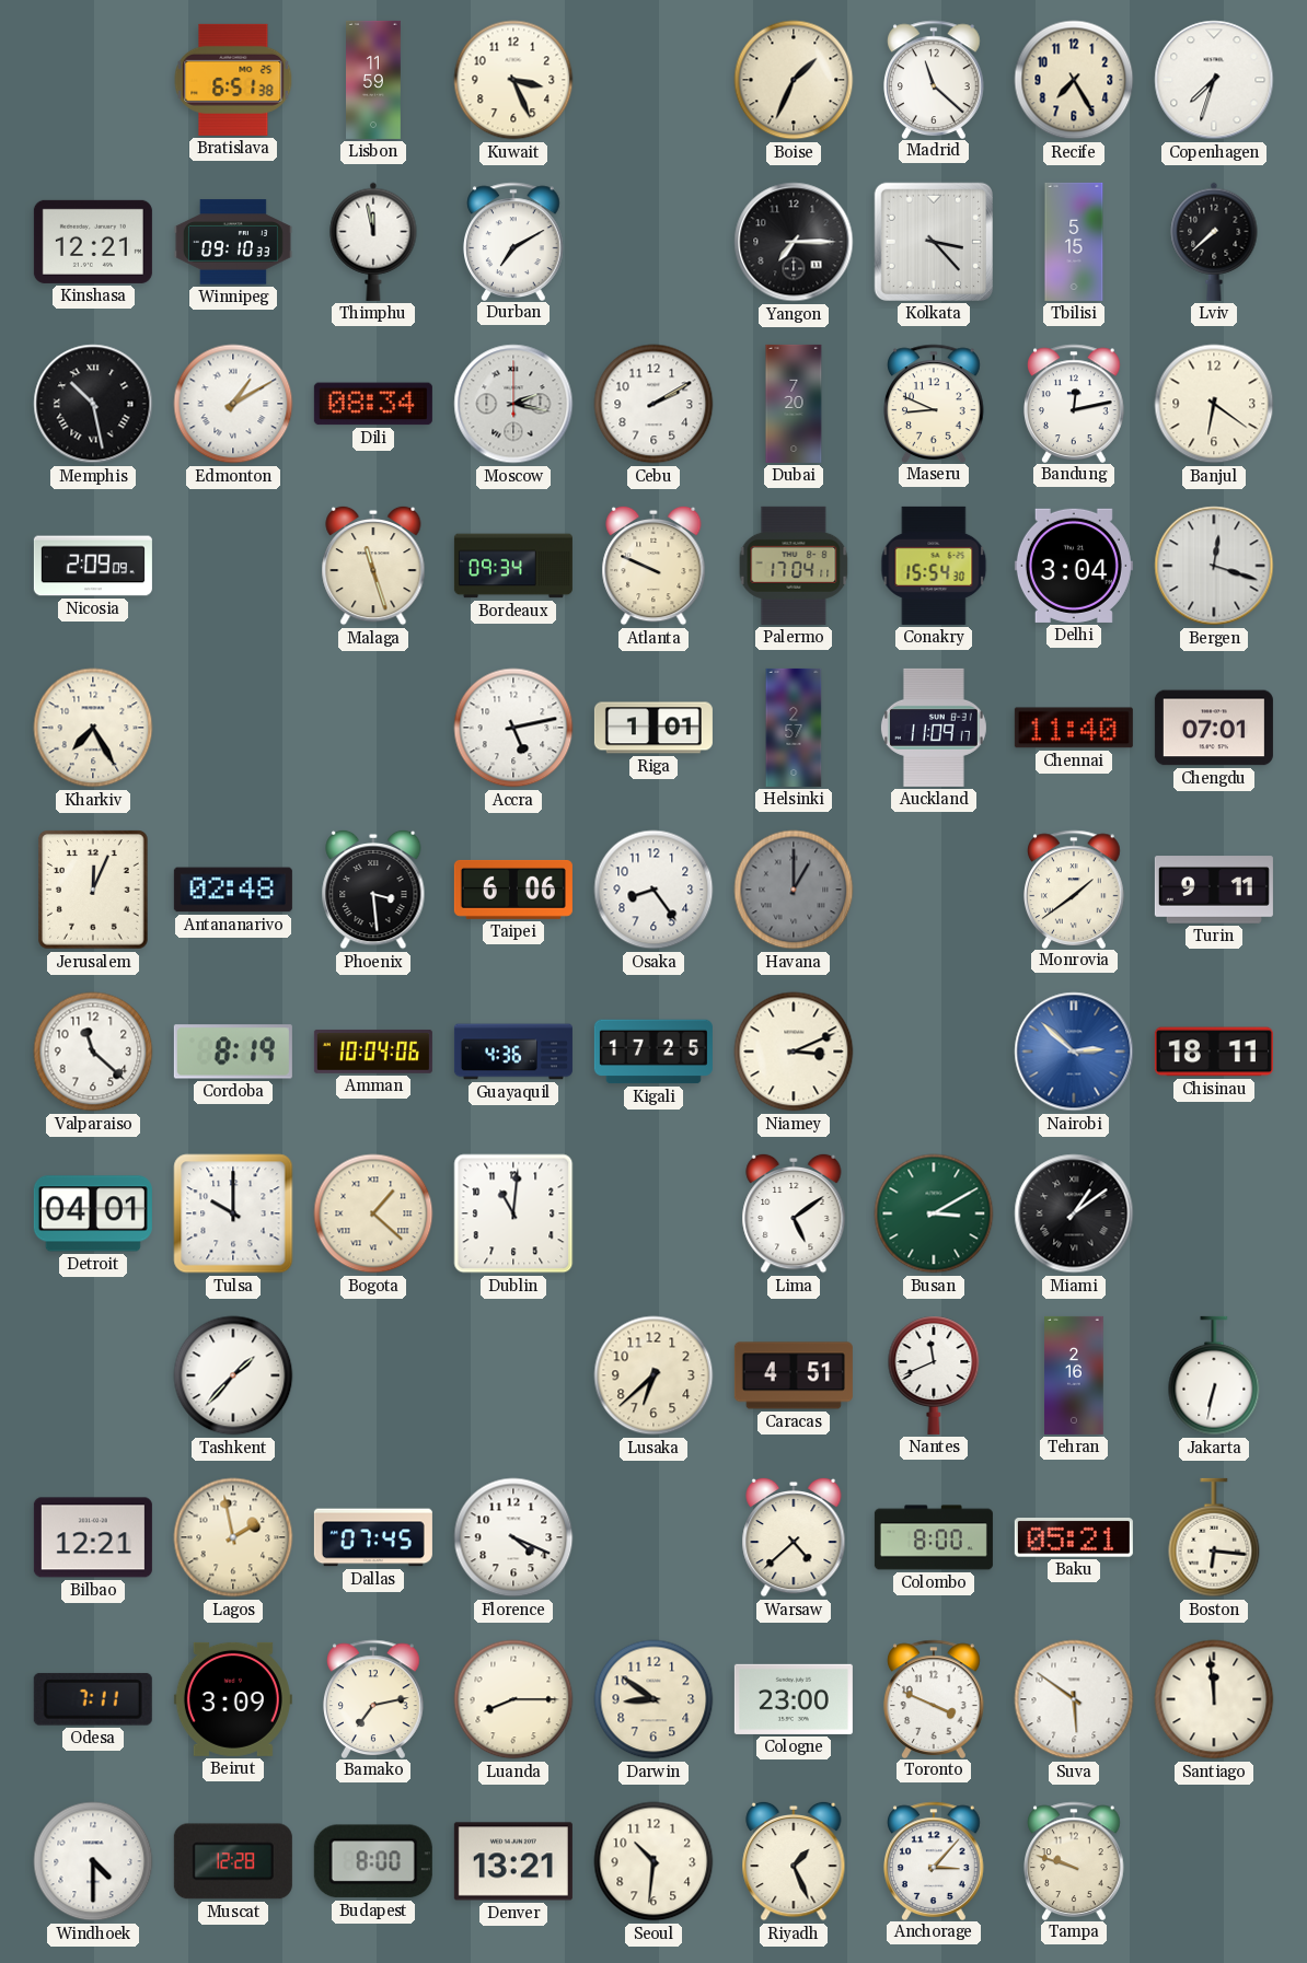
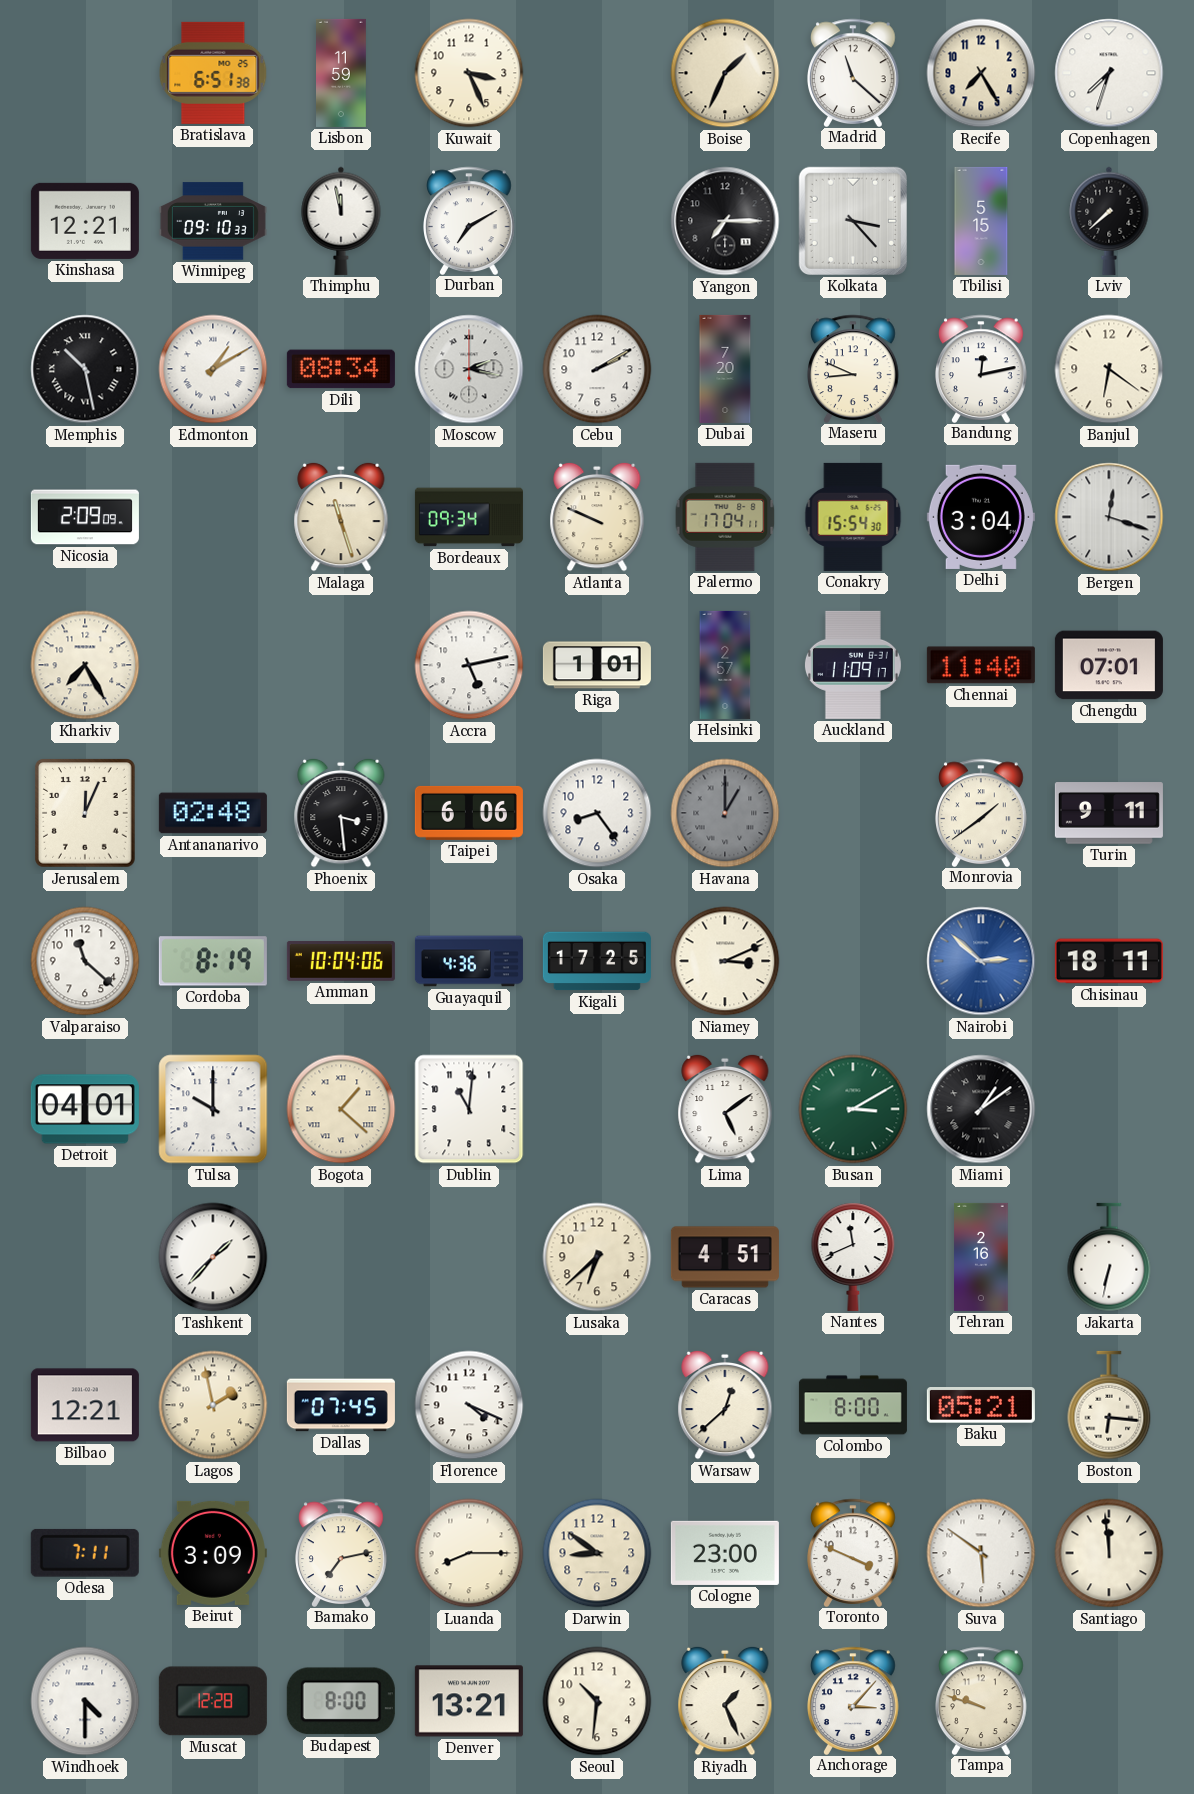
Warsaw: 4:38 -> 12:38
